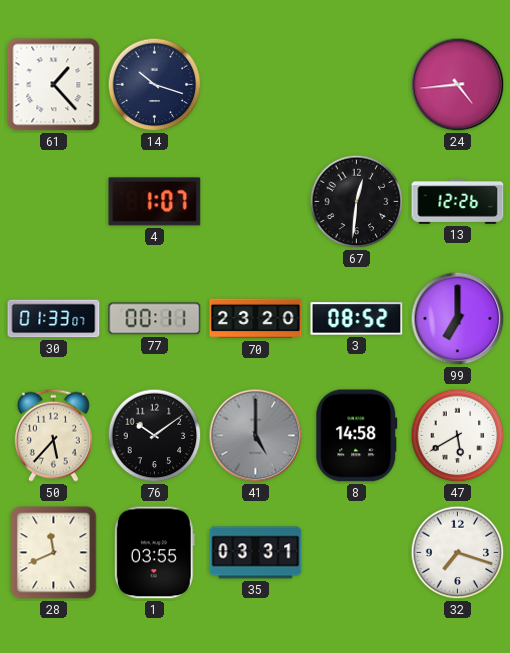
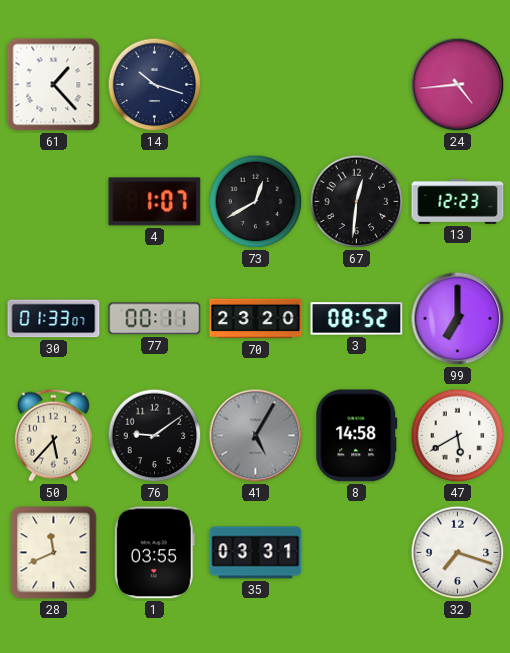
73: none -> 12:40
13: 12:26 -> 12:23
76: 10:09 -> 9:09
41: 5:00 -> 5:05
